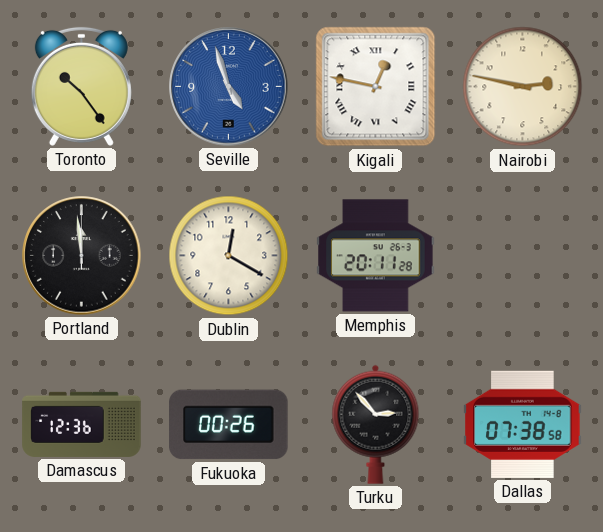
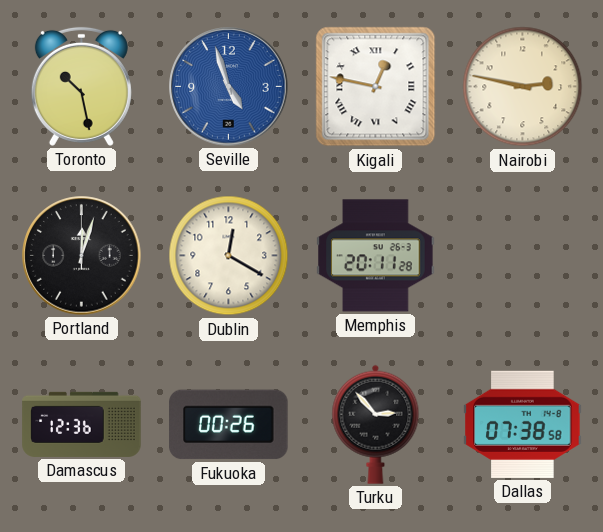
Toronto: 10:24 -> 10:28
Portland: 11:59 -> 12:03
